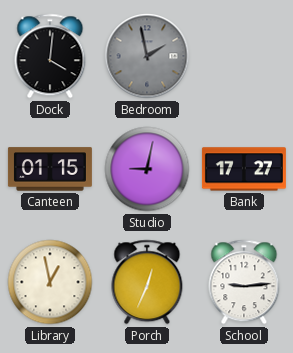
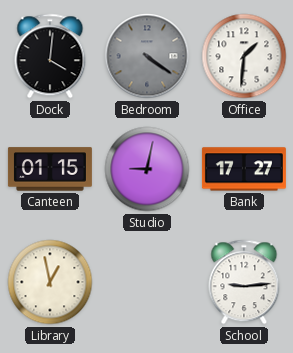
Bedroom: 1:58 -> 4:21
Office: none -> 1:31
Porch: 12:34 -> none
